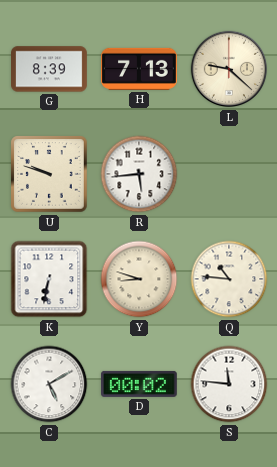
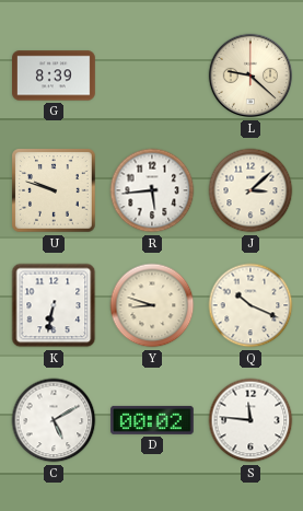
H: 7:13 -> none
J: none -> 3:08
Q: 10:46 -> 10:19
